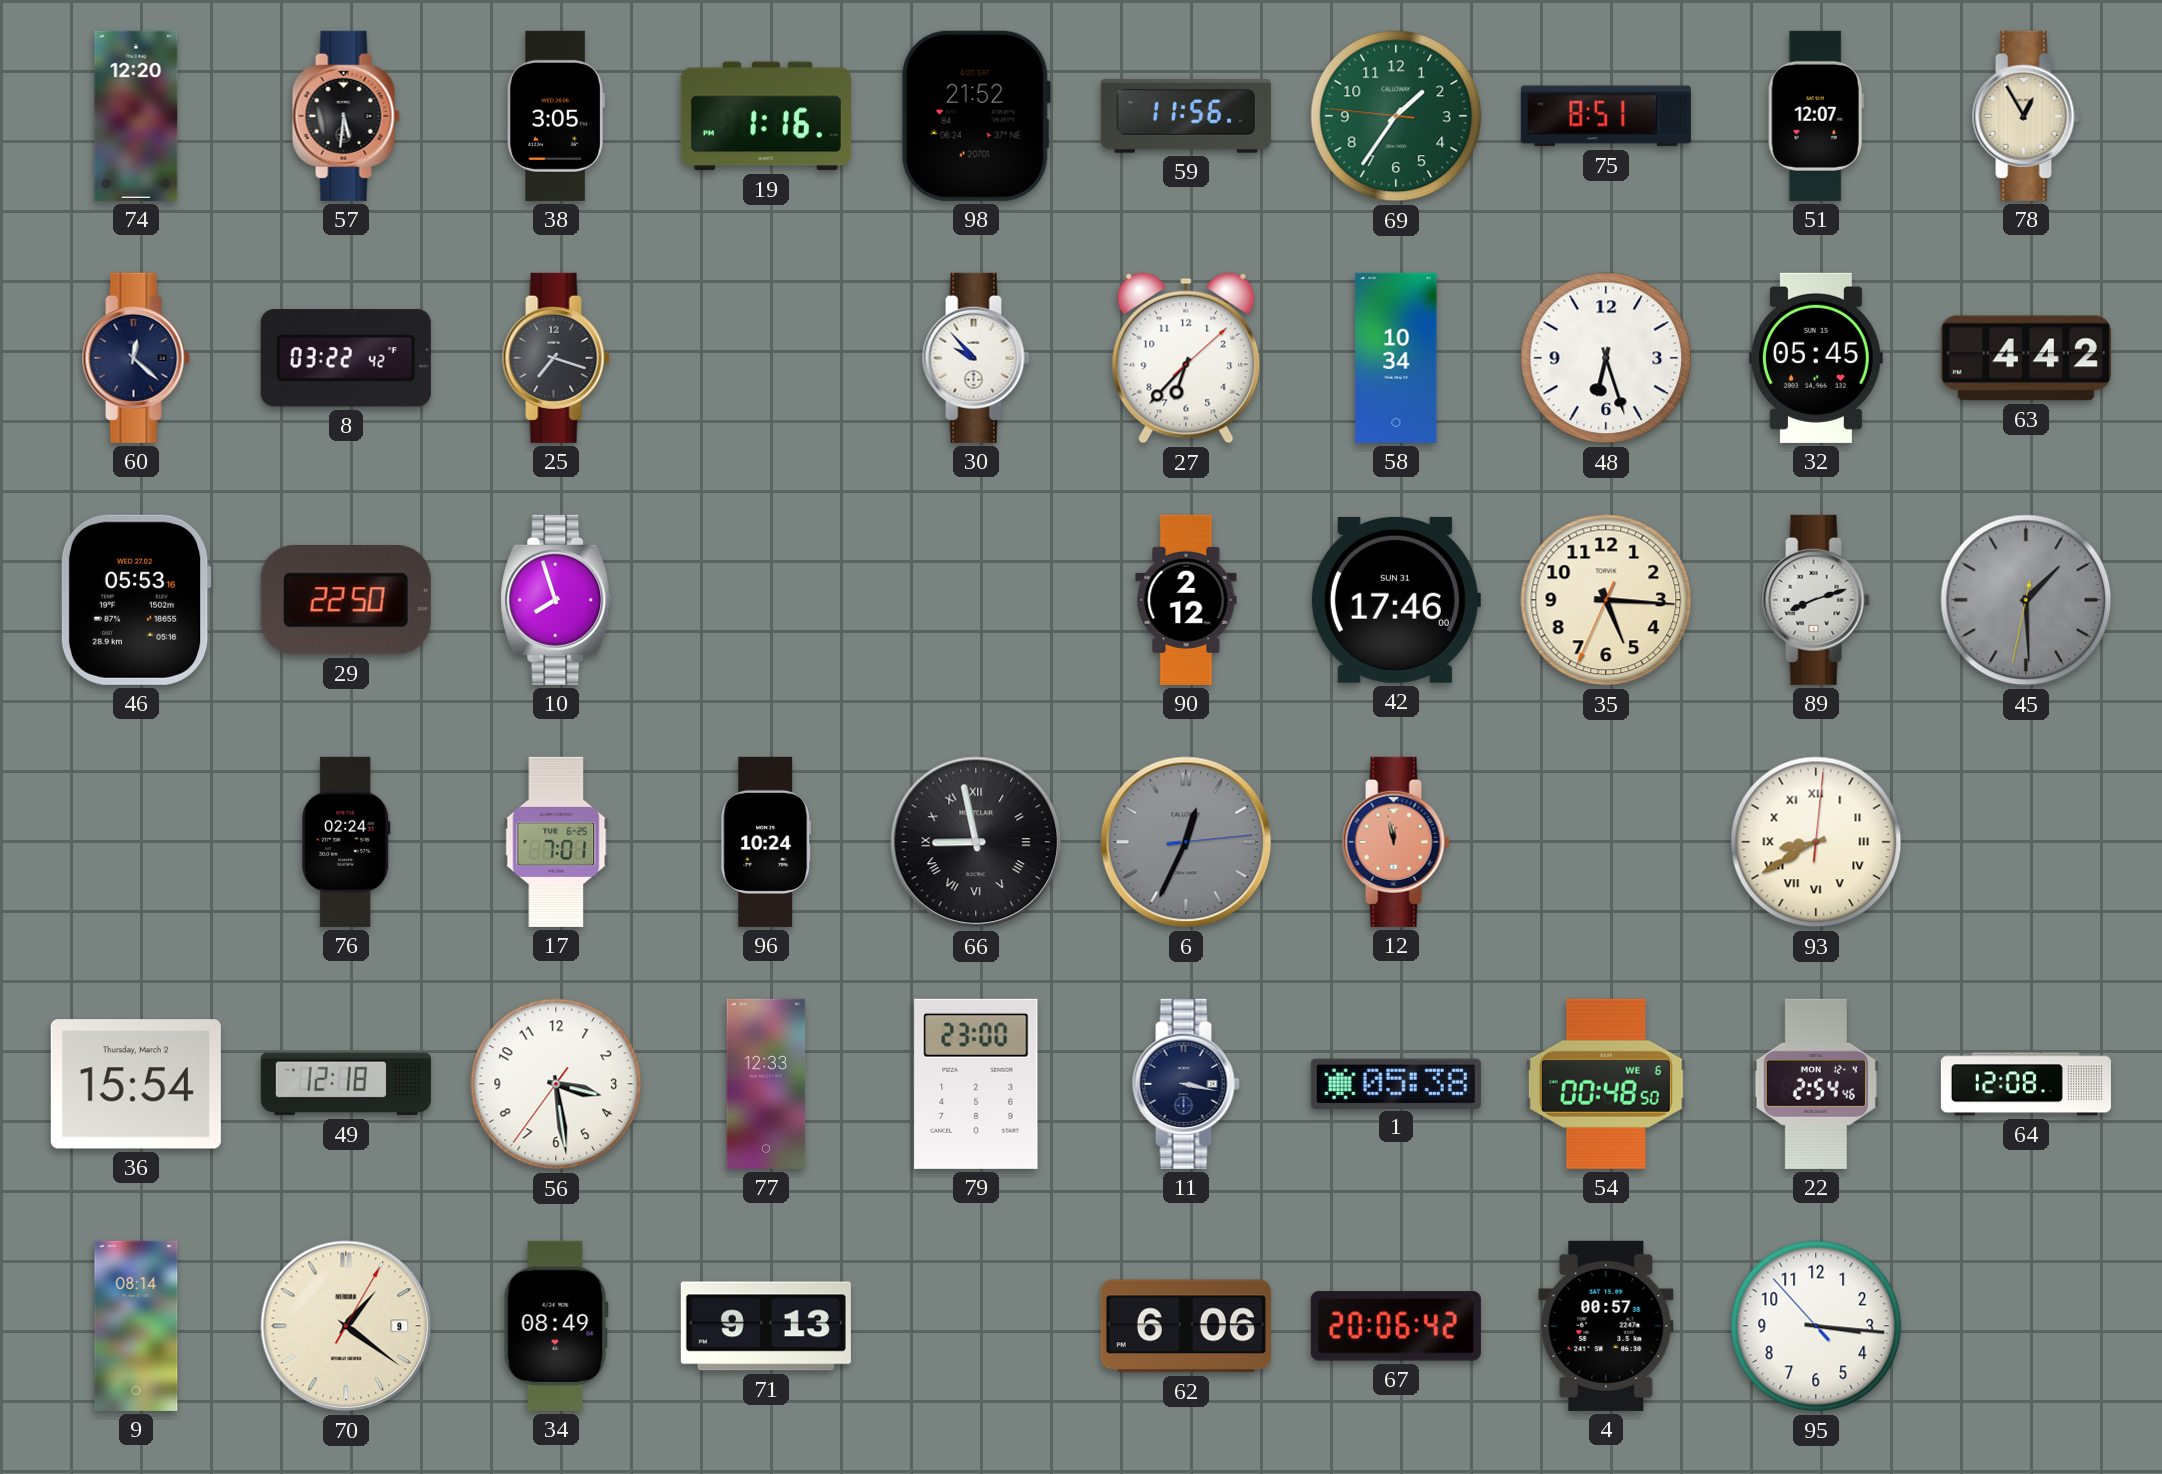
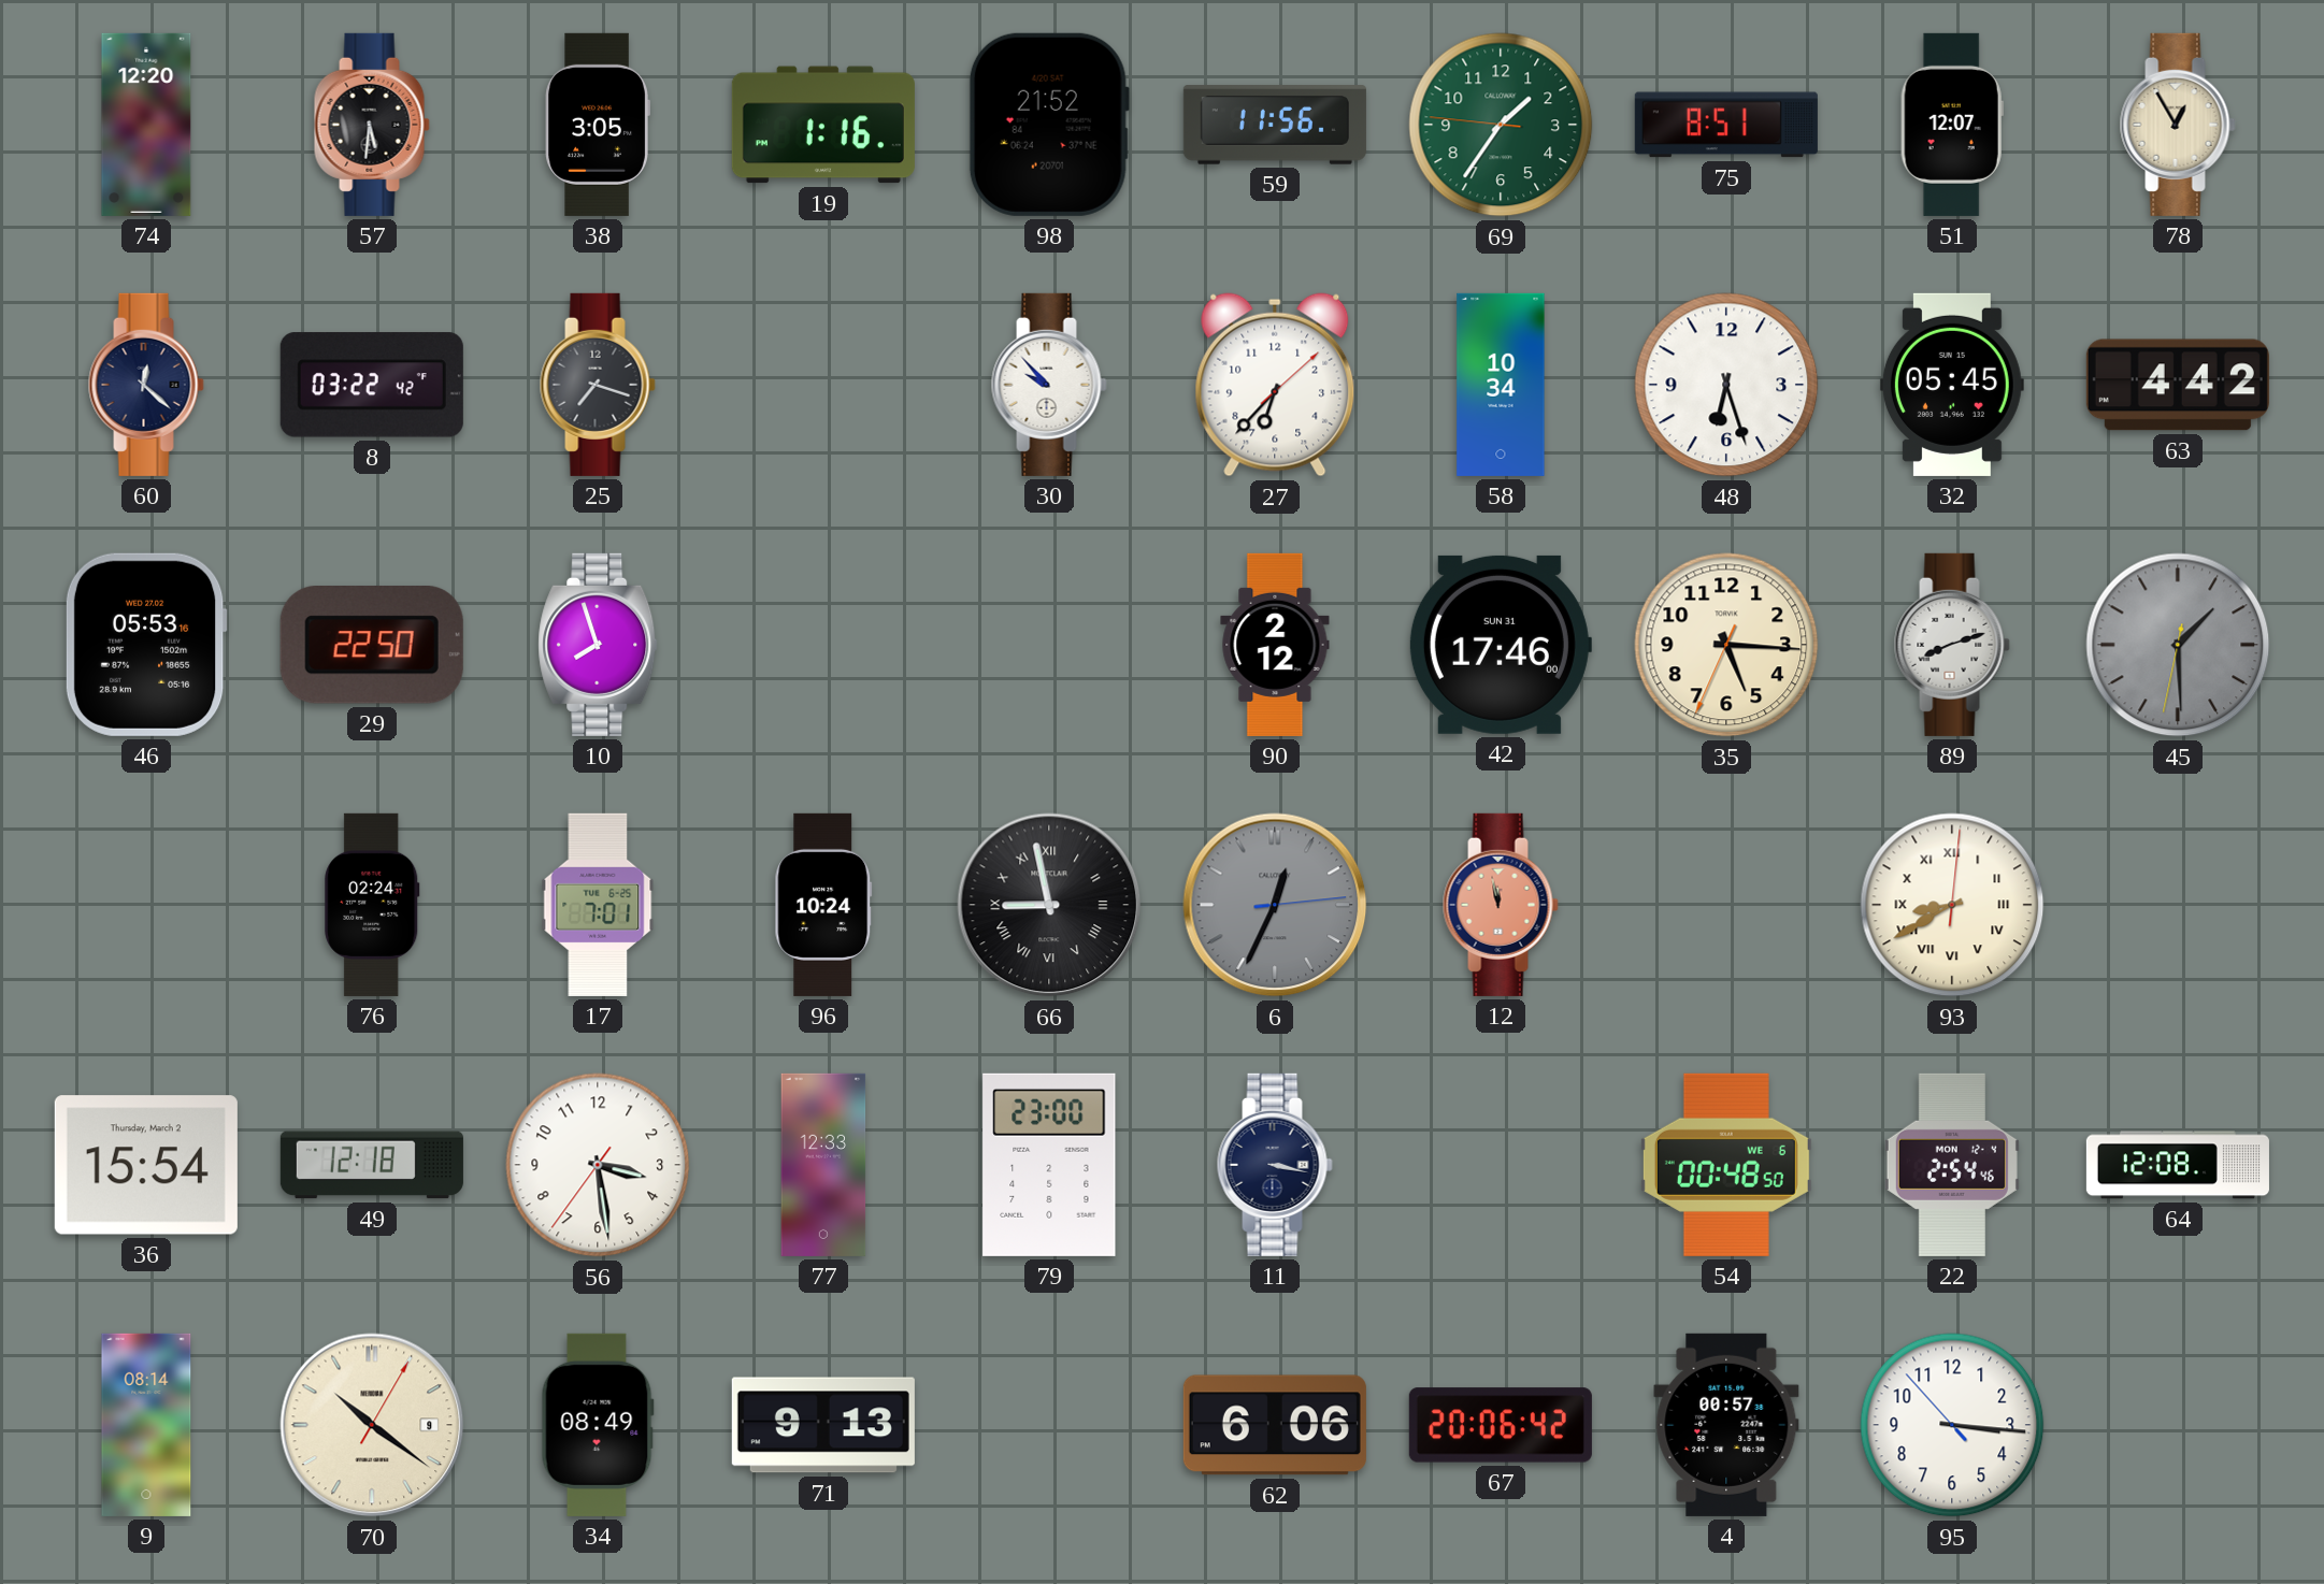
1: 05:38 -> none
70: 1:21 -> 10:21
